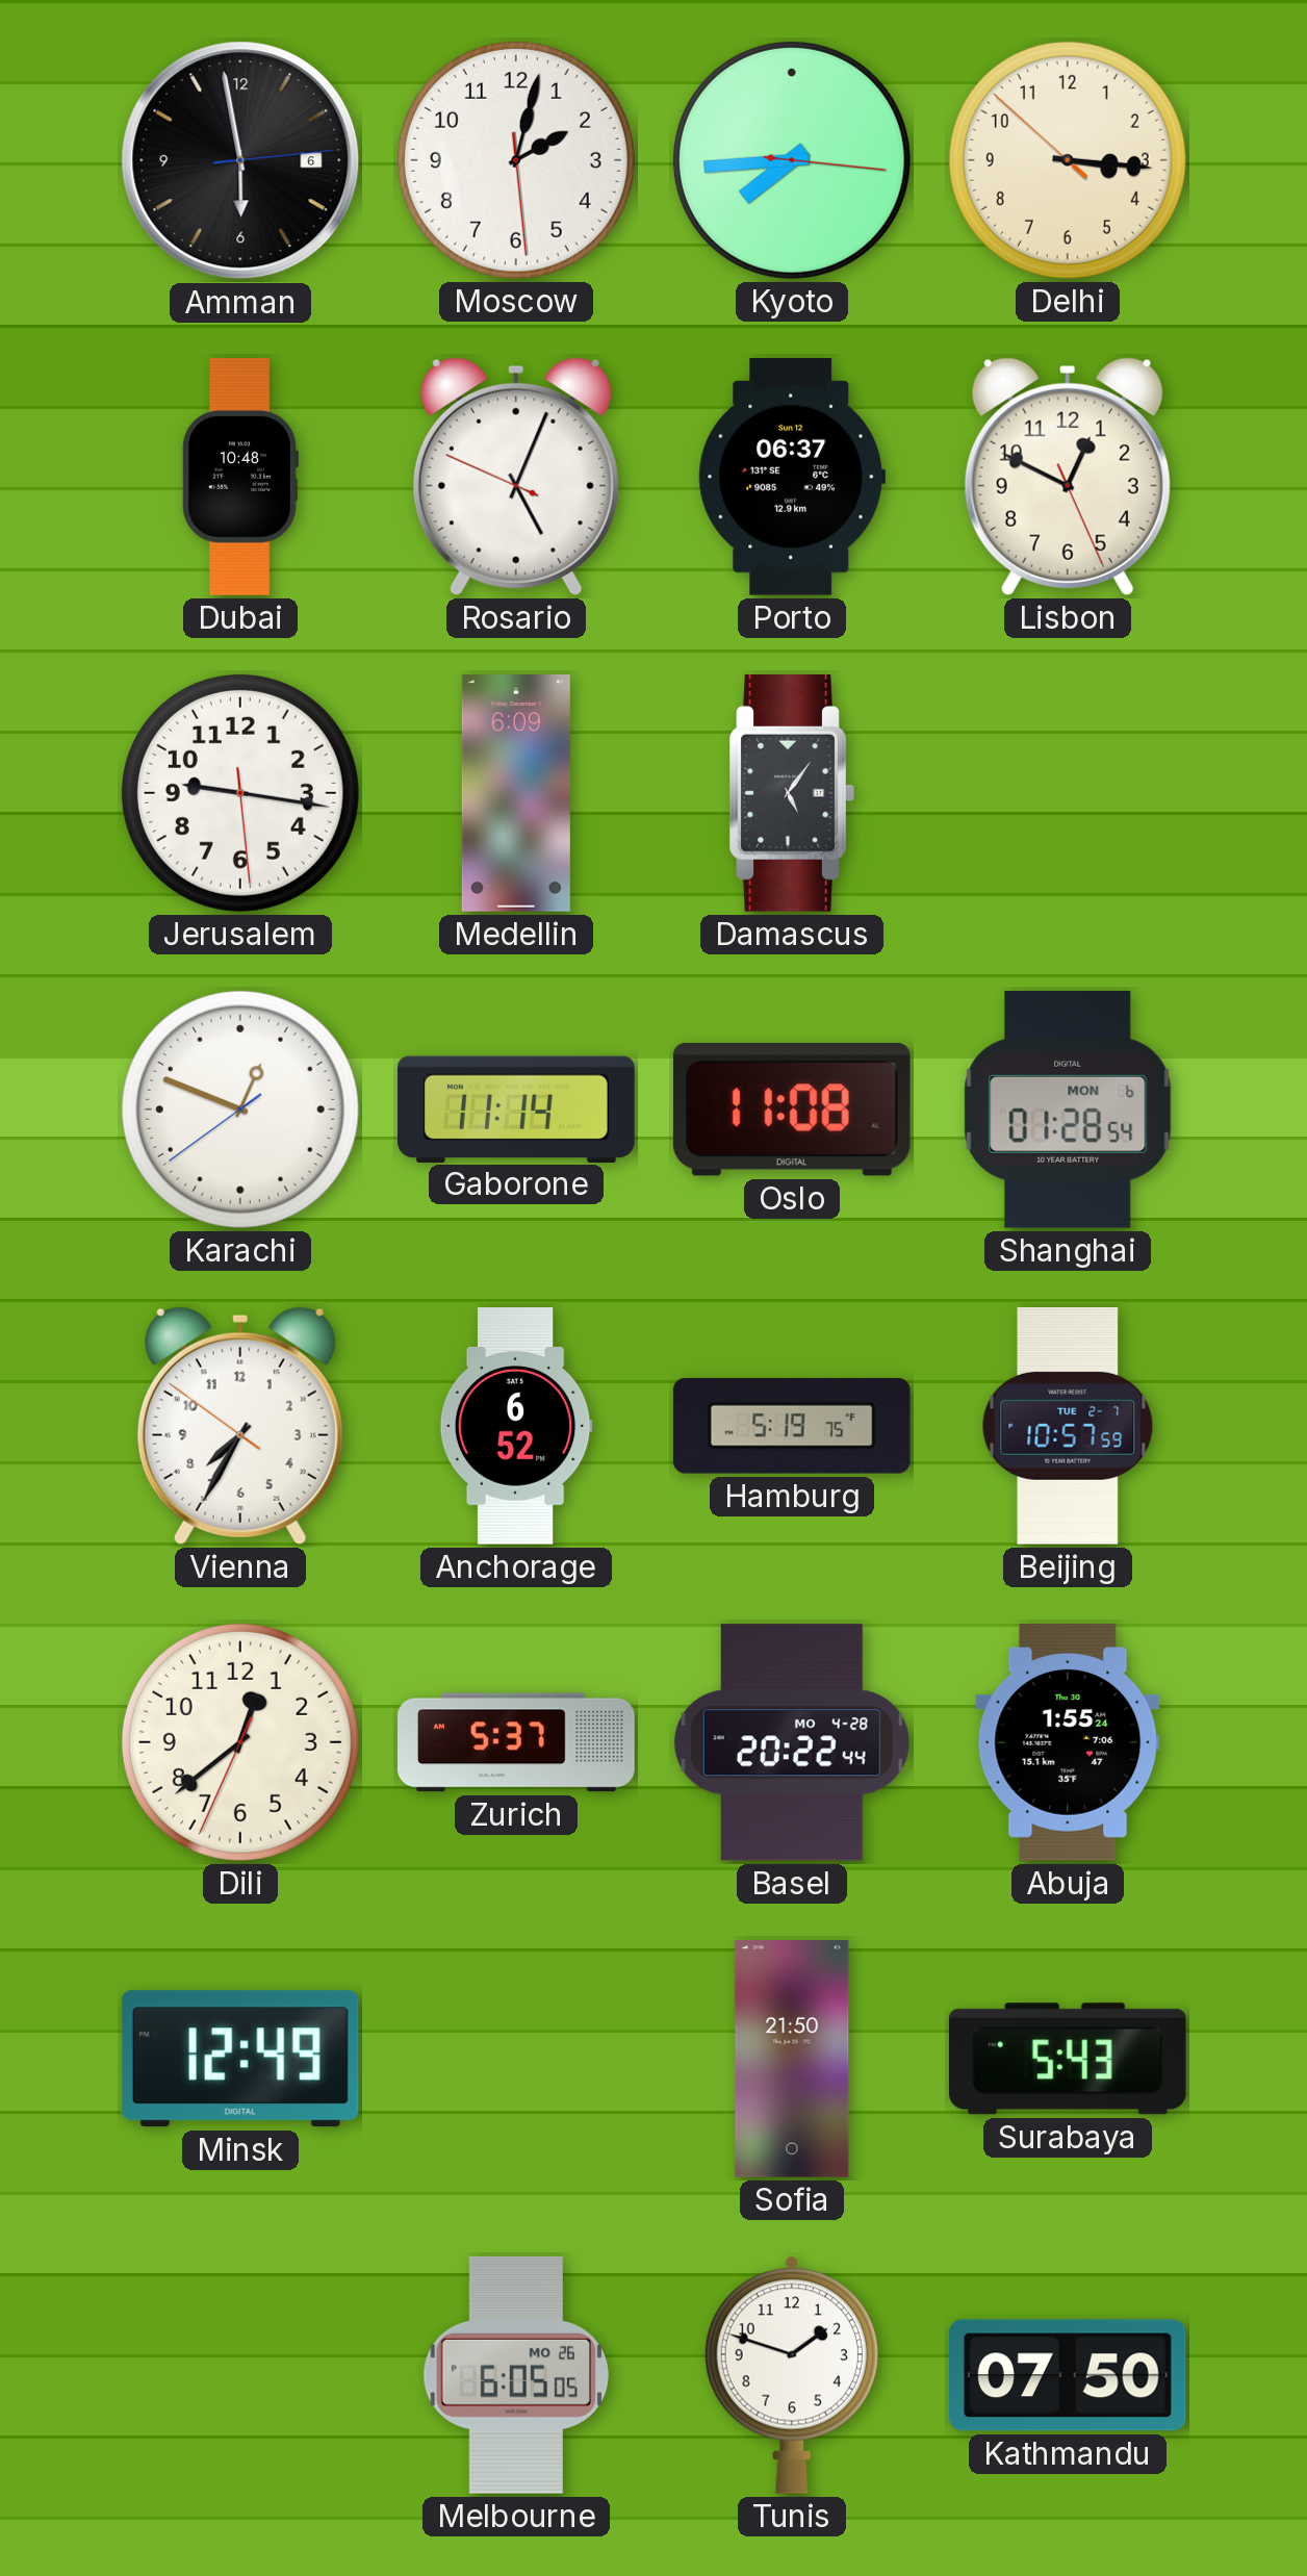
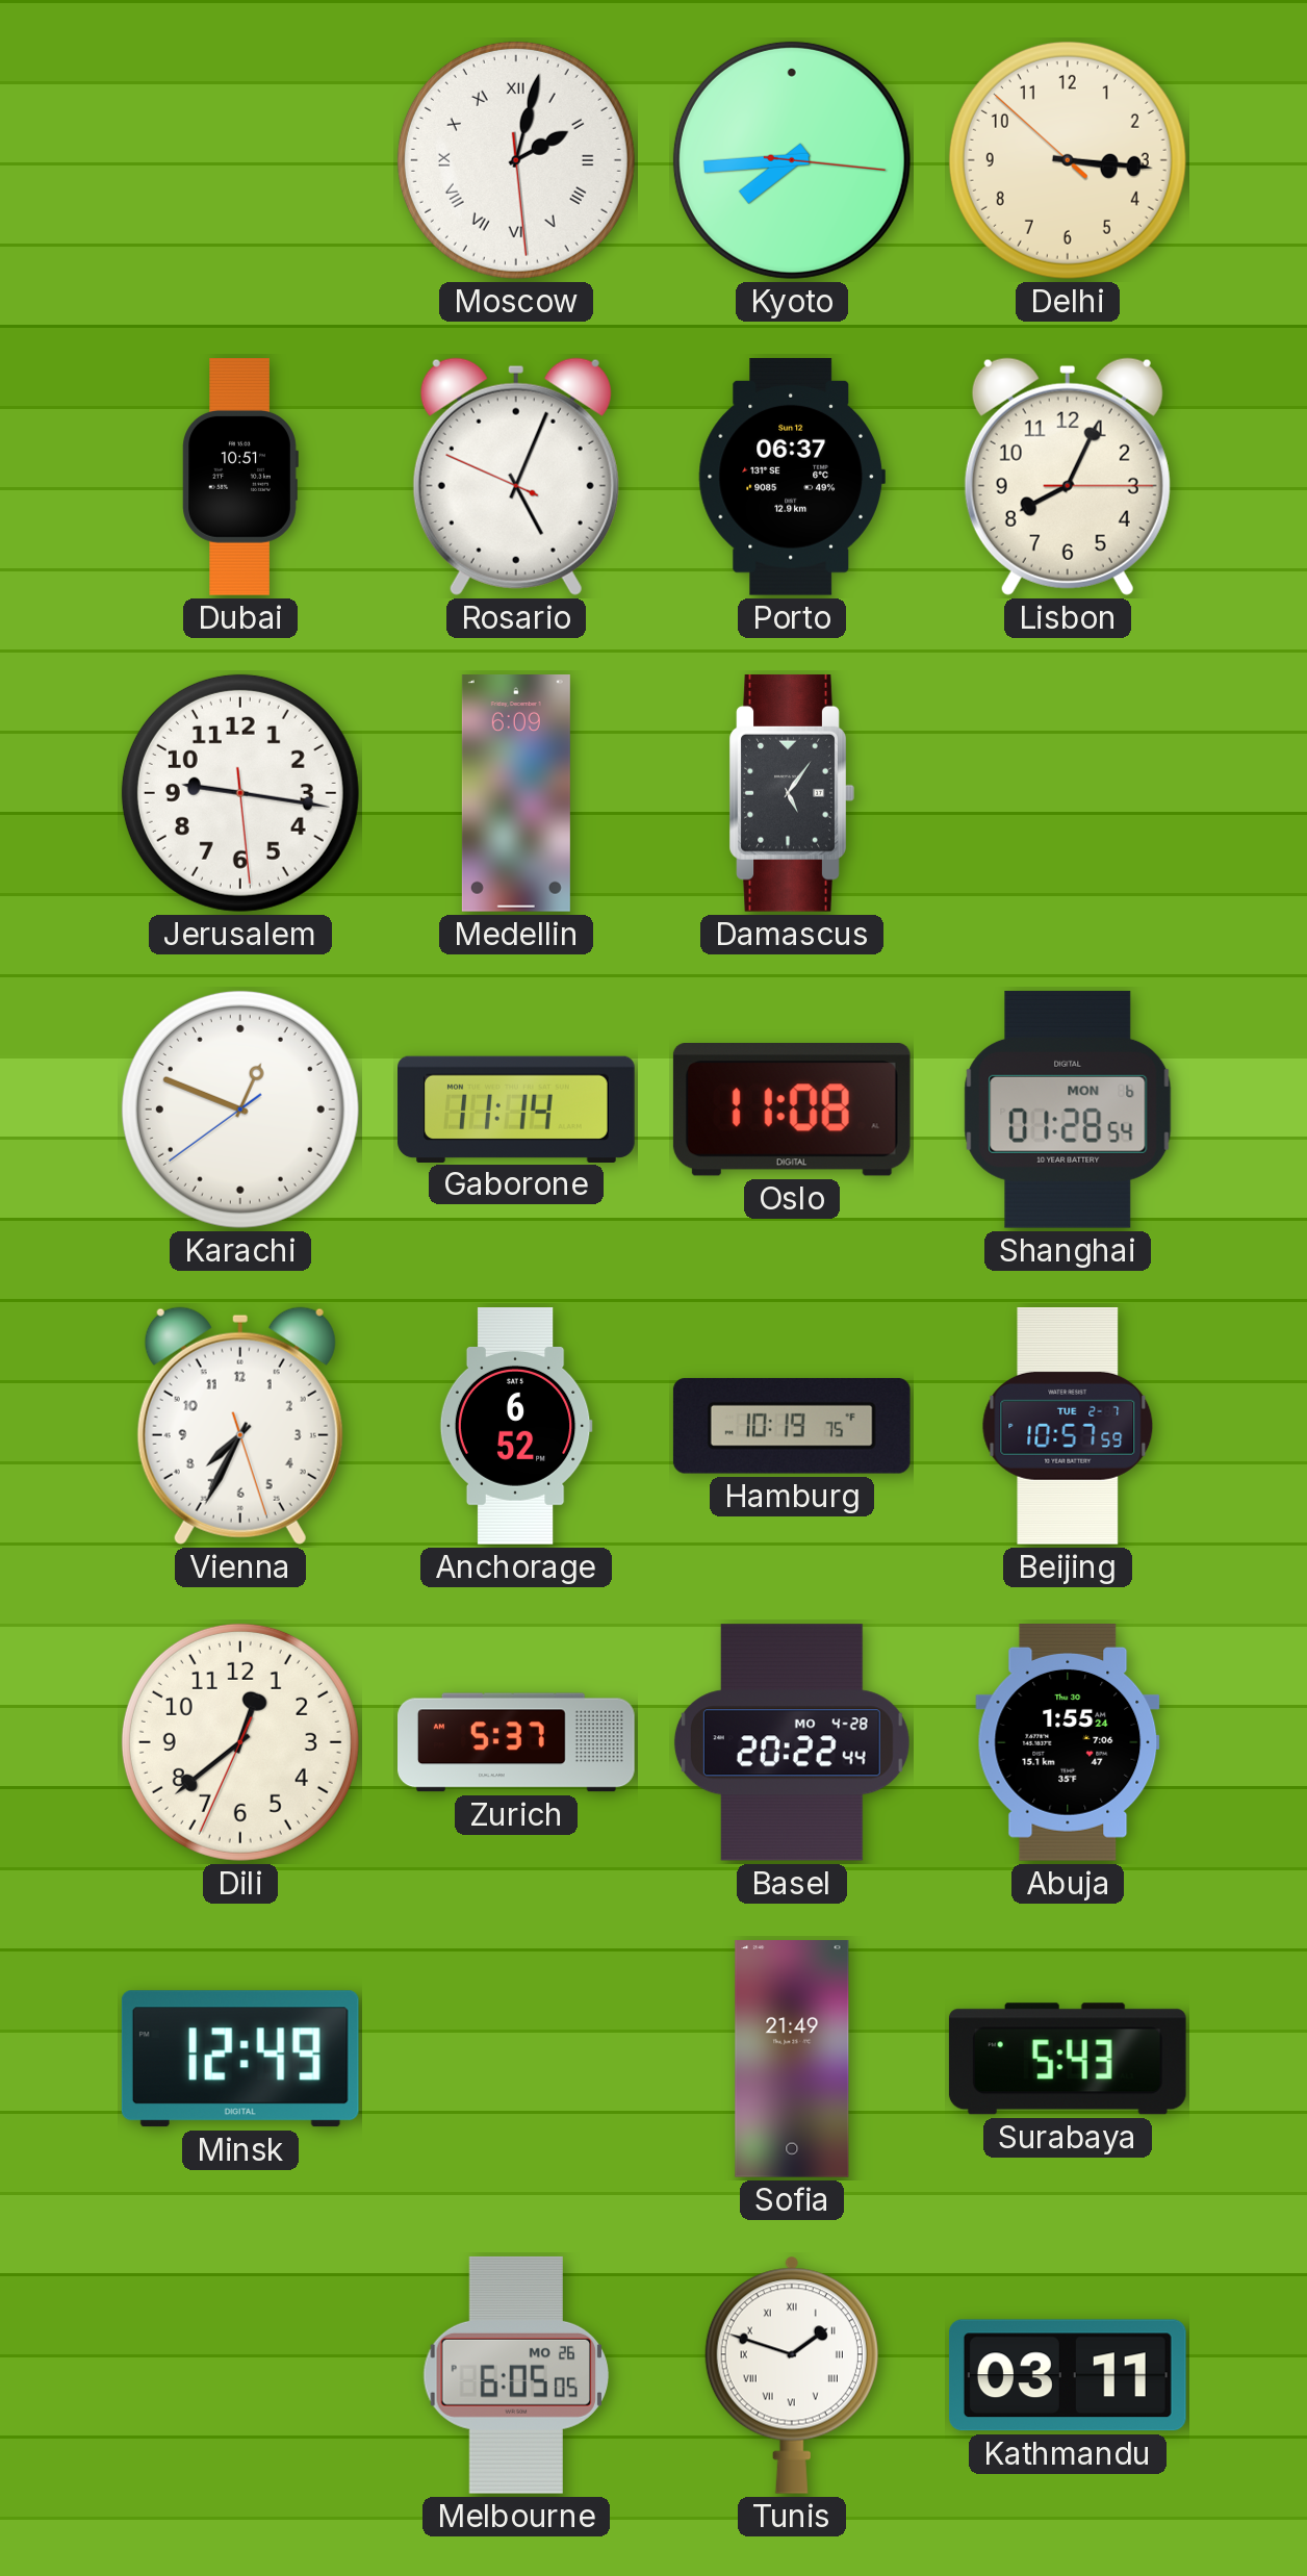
Amman: 5:58 -> none
Moscow numerals: Arabic -> Roman
Dubai: 10:48 -> 10:51
Lisbon: 12:49 -> 8:04
Vienna: 7:34:51 -> 7:34:27
Hamburg: 5:19 -> 10:19
Sofia: 21:50 -> 21:49
Tunis numerals: Arabic -> Roman
Kathmandu: 07:50 -> 03:11
